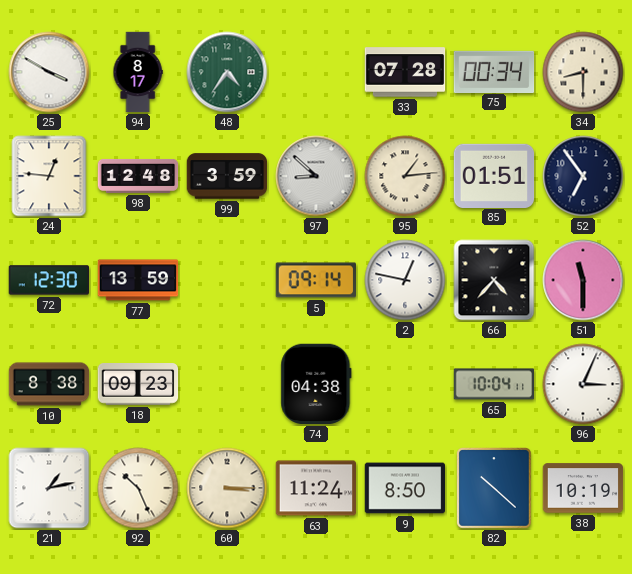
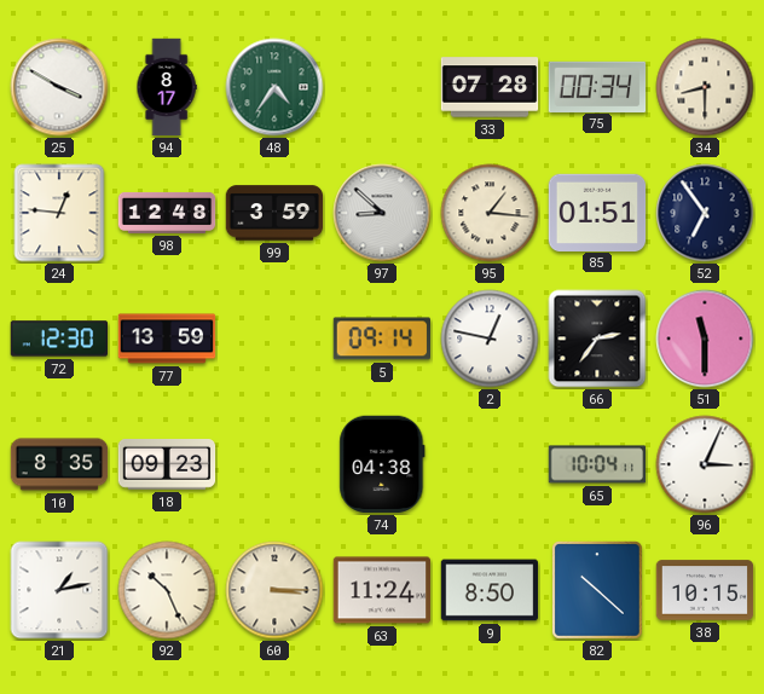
95: 1:14 -> 1:16
66: 4:37 -> 2:36
10: 8:38 -> 8:35
38: 10:19 -> 10:15
